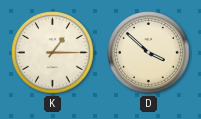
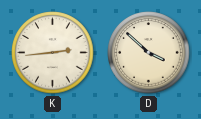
K: 1:15 -> 2:44
